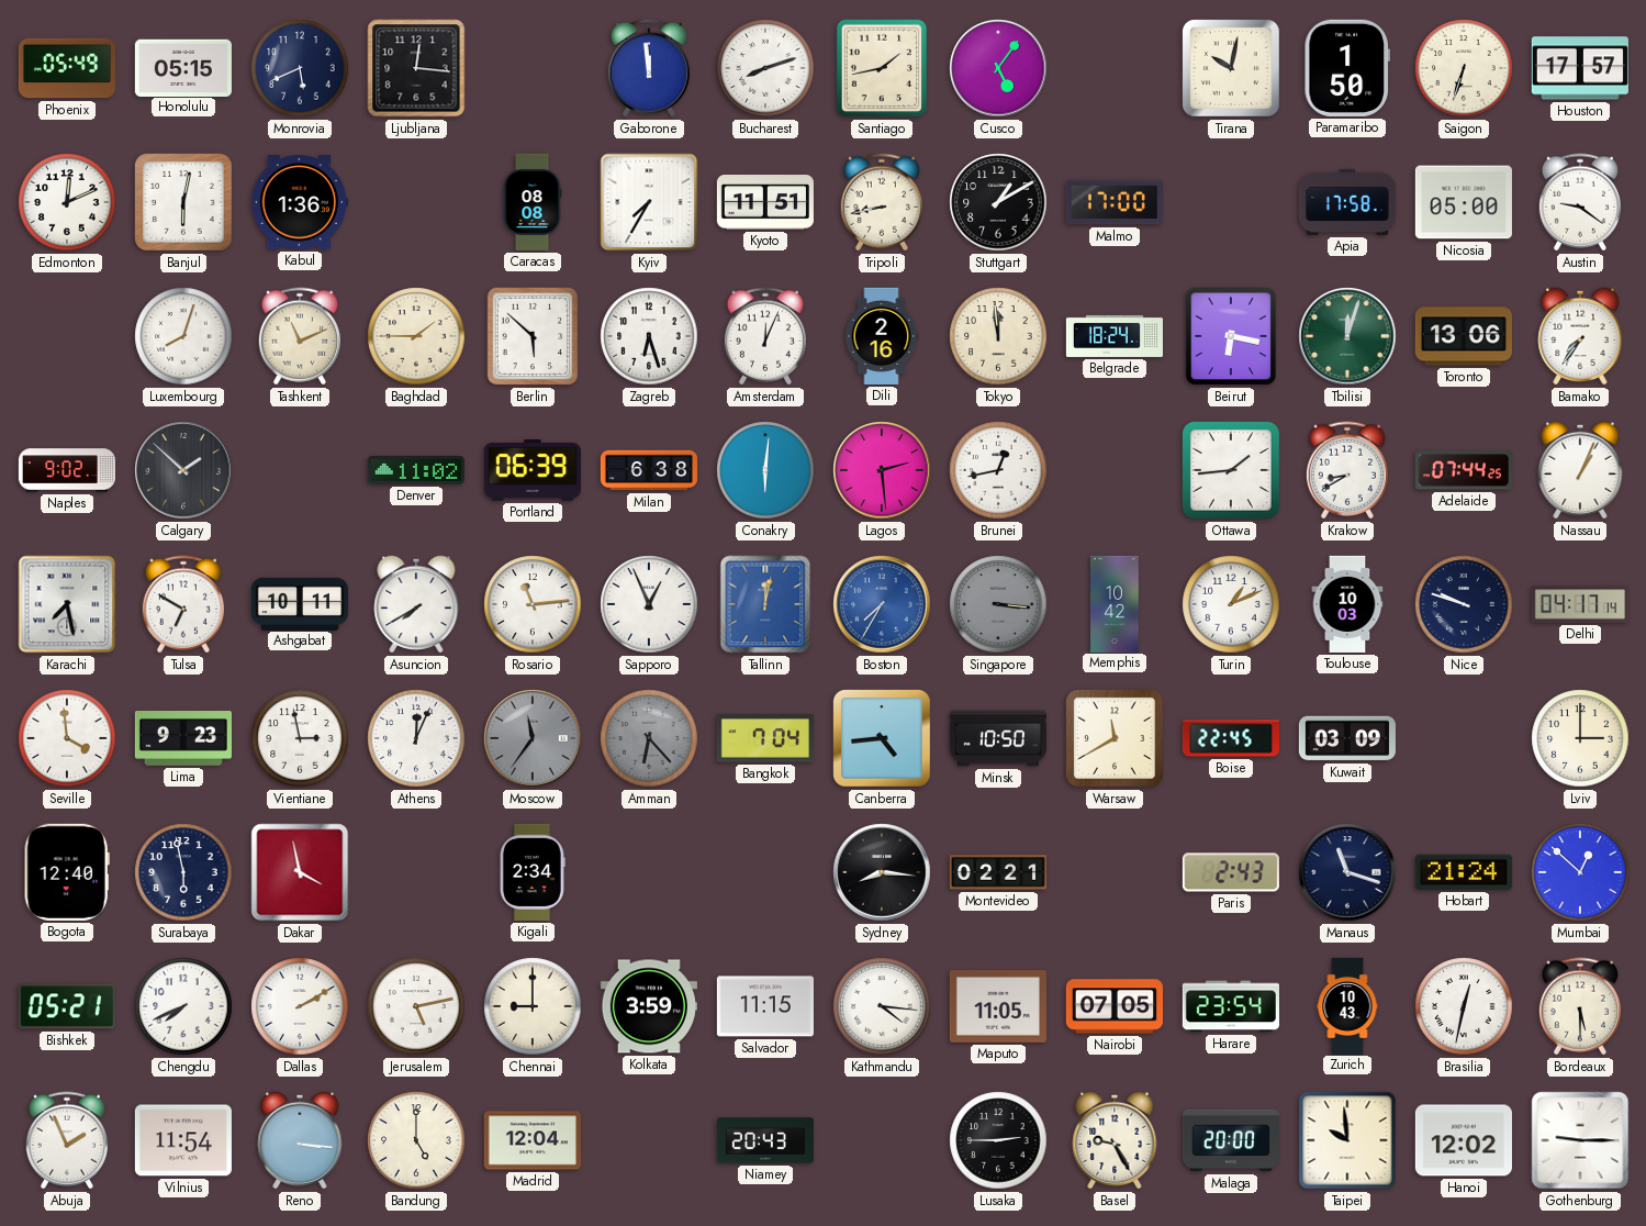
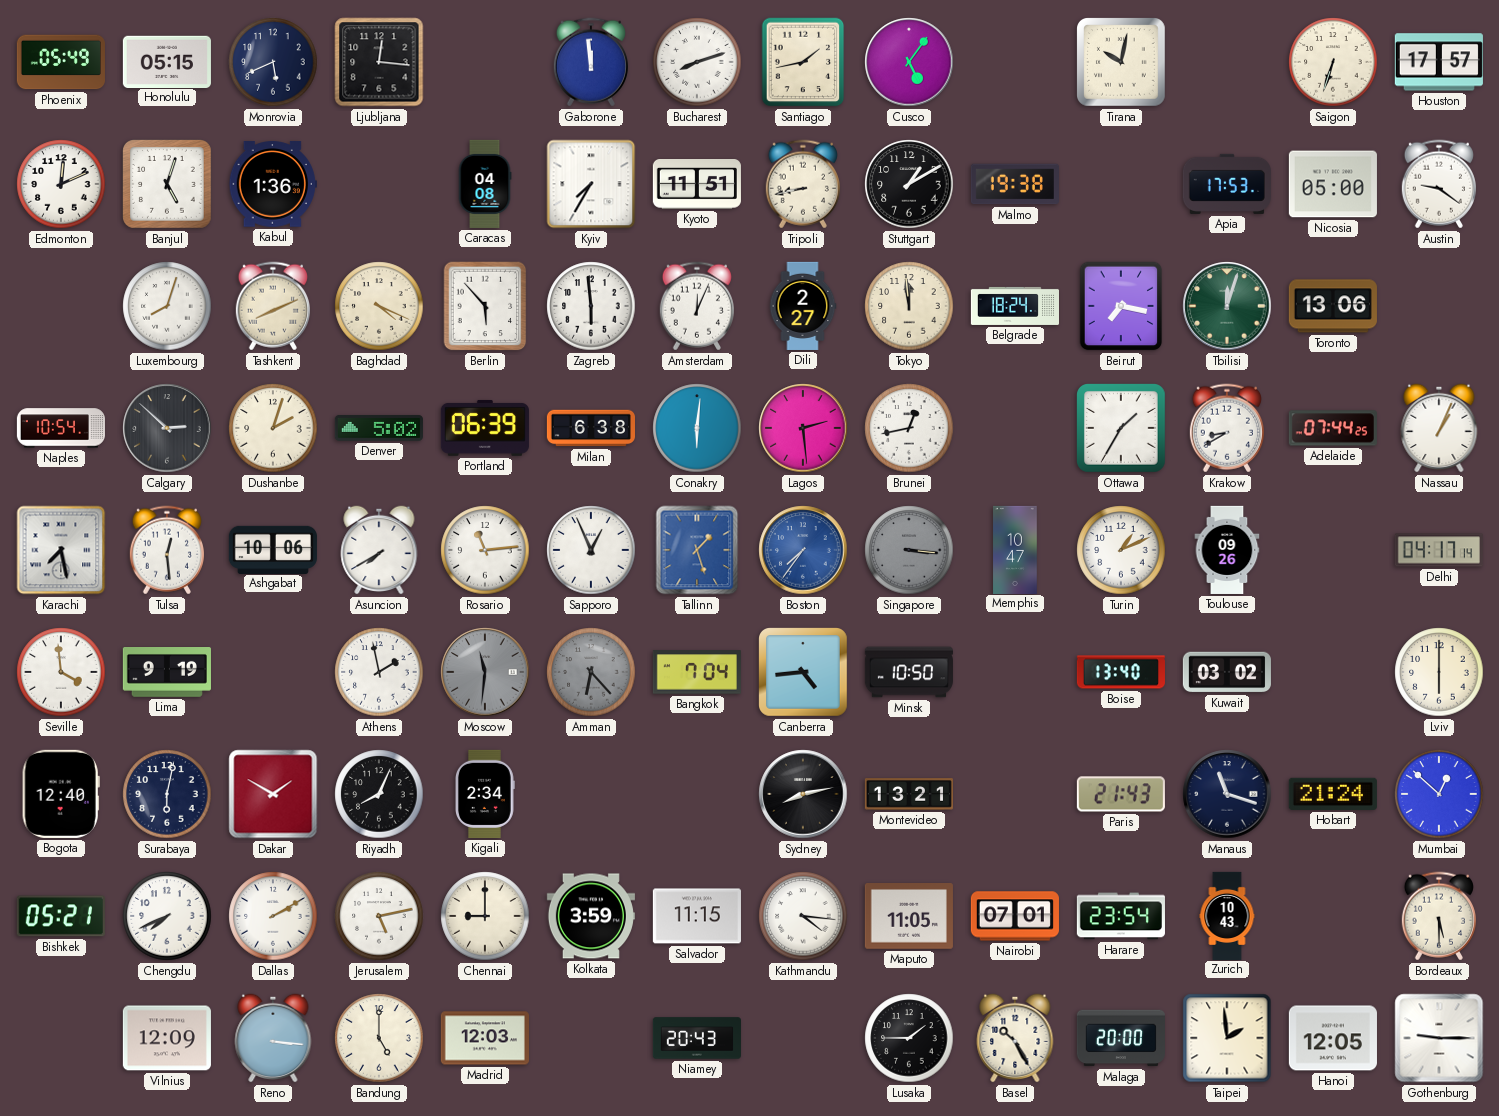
Paramaribo: 1:50 -> none
Banjul: 6:02 -> 5:03
Caracas: 08:08 -> 04:08
Malmo: 17:00 -> 19:38
Apia: 17:58 -> 17:53
Tashkent: 11:11 -> 8:11
Baghdad: 1:45 -> 4:19
Berlin: 5:52 -> 5:53
Zagreb: 6:27 -> 5:59
Dili: 2:16 -> 2:27
Beirut: 6:17 -> 7:17
Bamako: 7:36 -> none
Naples: 9:02 -> 10:54
Calgary: 1:52 -> 2:52
Dushanbe: none -> 2:03
Denver: 11:02 -> 5:02
Ottawa: 1:44 -> 1:35
Tulsa: 6:50 -> 12:29
Ashgabat: 10:11 -> 10:06
Tallinn: 12:02 -> 1:27
Boston: 7:35 -> 7:36
Memphis: 10:42 -> 10:47
Toulouse: 10:03 -> 09:26
Nice: 9:48 -> none
Lima: 9:23 -> 9:19
Vientiane: 2:58 -> none
Athens: 12:04 -> 1:58
Moscow: 11:36 -> 11:31
Warsaw: 11:40 -> none
Boise: 22:45 -> 13:40
Kuwait: 03:09 -> 03:02
Lviv: 3:00 -> 6:00
Surabaya: 5:58 -> 6:02
Dakar: 3:58 -> 1:50
Riyadh: none -> 8:04
Sydney: 8:16 -> 8:13
Montevideo: 02:21 -> 13:21
Paris: 2:43 -> 21:43
Nairobi: 07:05 -> 07:01
Brasilia: 12:32 -> none
Abuja: 1:56 -> none
Vilnius: 11:54 -> 12:09
Madrid: 12:04 -> 12:03
Lusaka: 2:45 -> 1:45
Basel: 9:25 -> 10:25
Taipei: 9:59 -> 1:59
Hanoi: 12:02 -> 12:05
